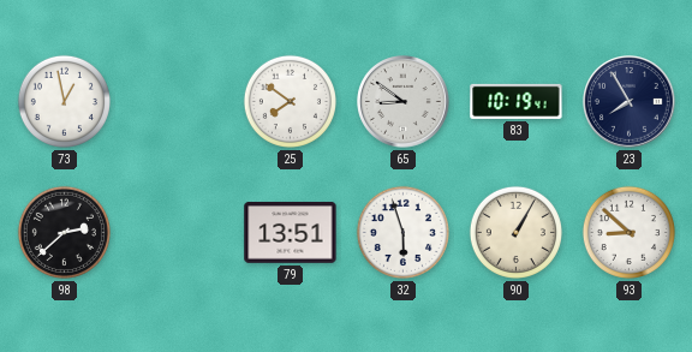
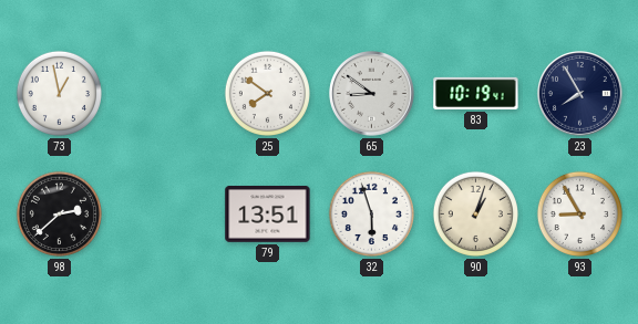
90: 1:05 -> 1:03
93: 8:52 -> 8:55
